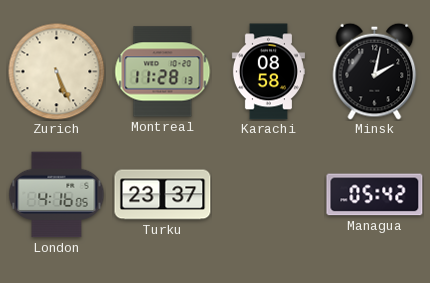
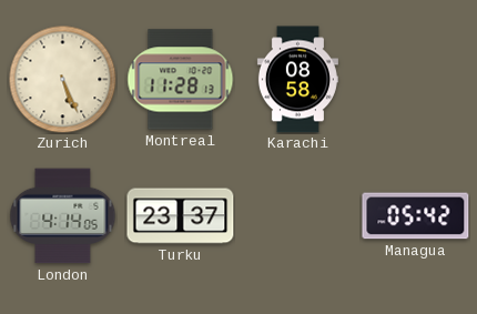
Minsk: 2:02 -> none
London: 4:16 -> 4:14
